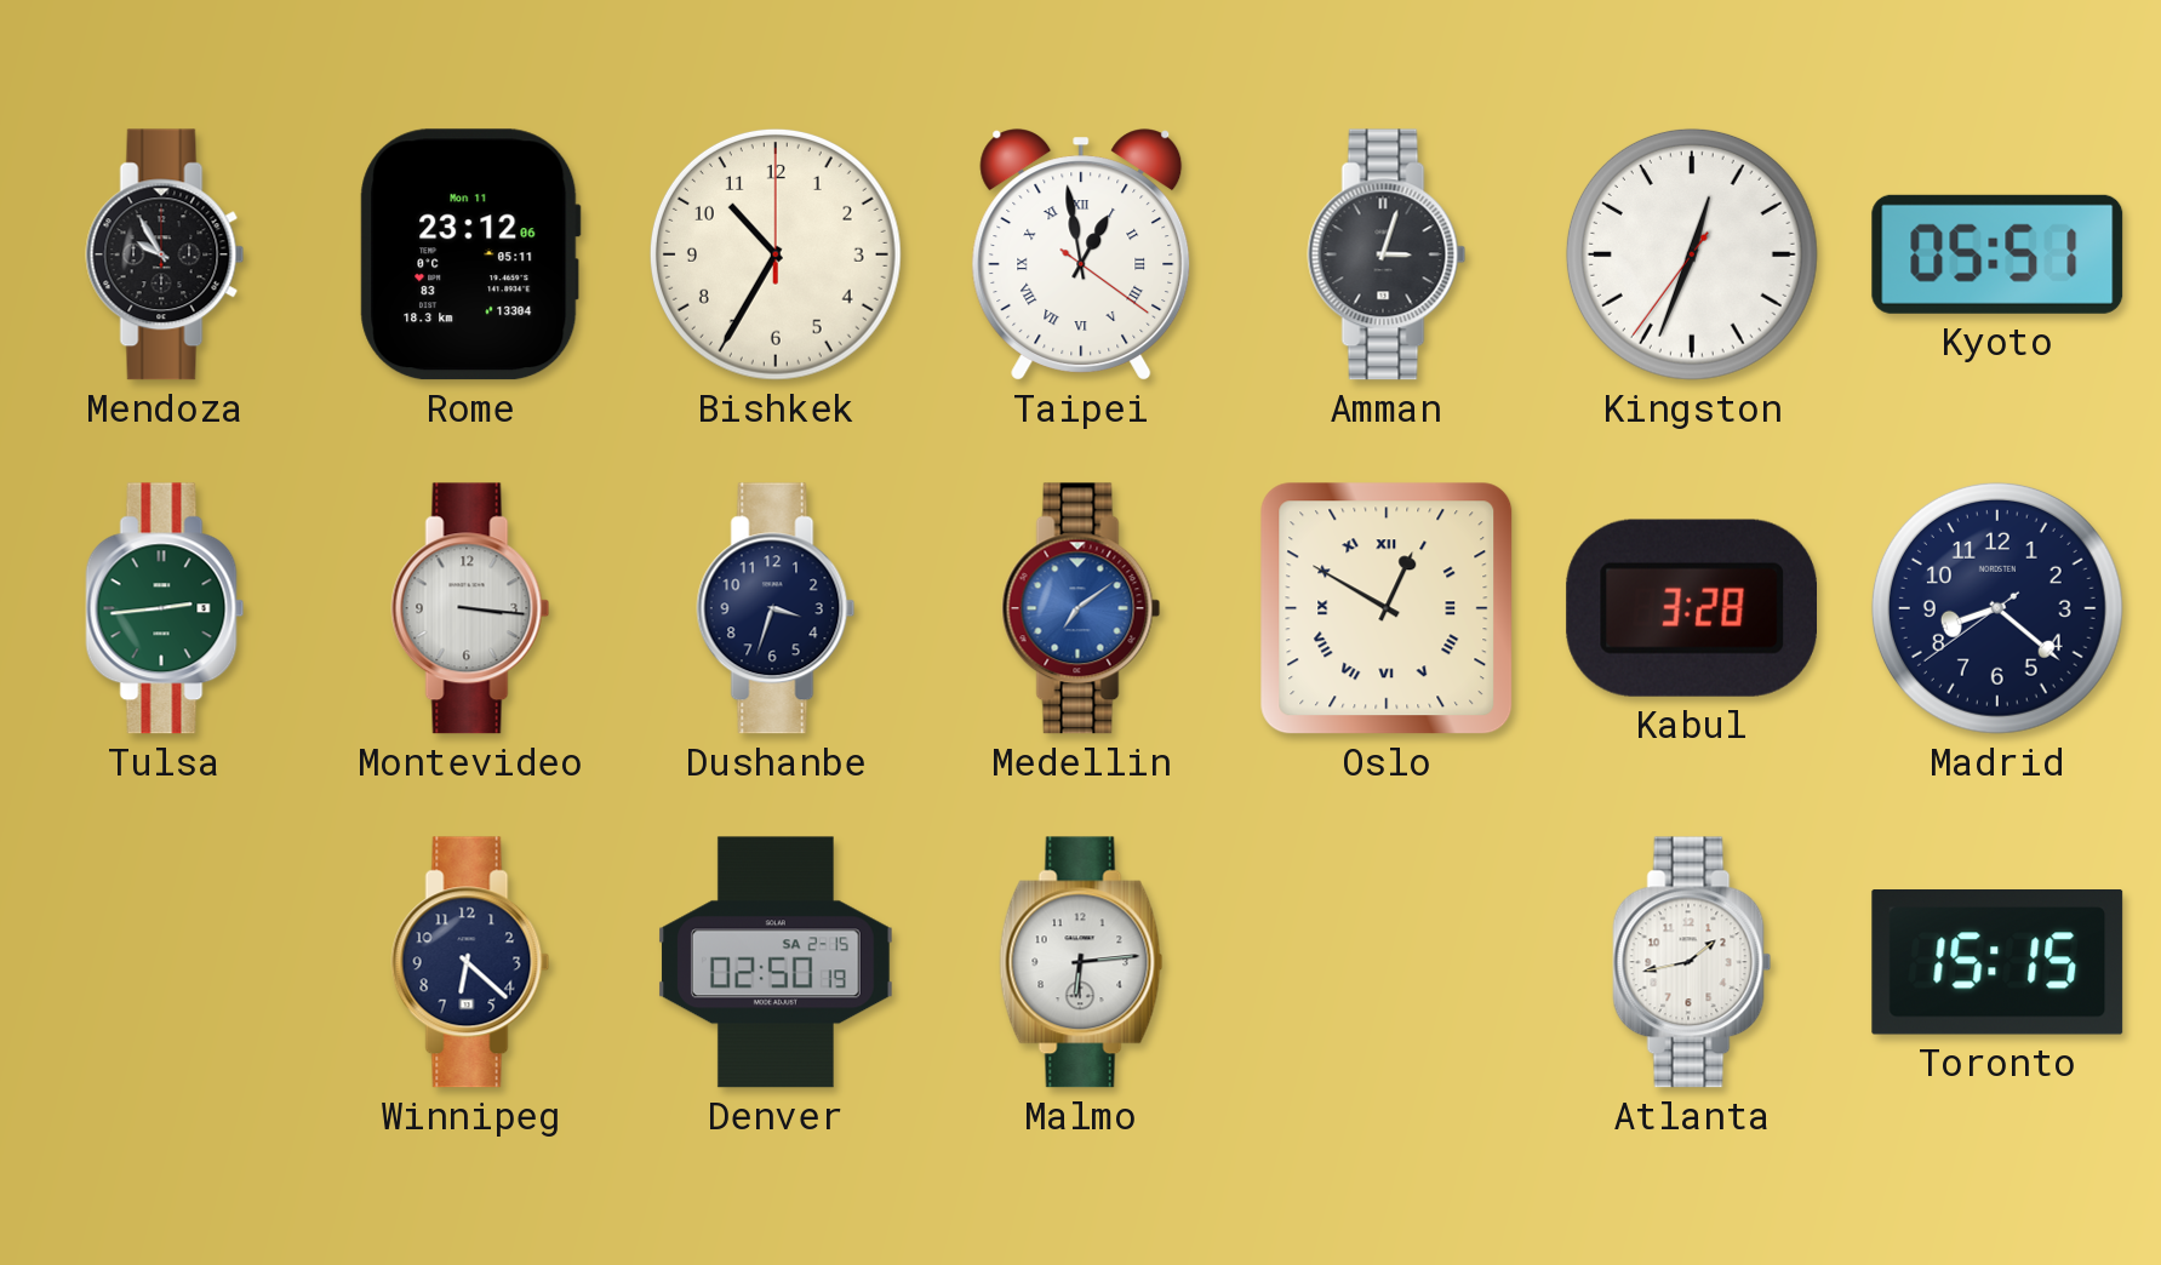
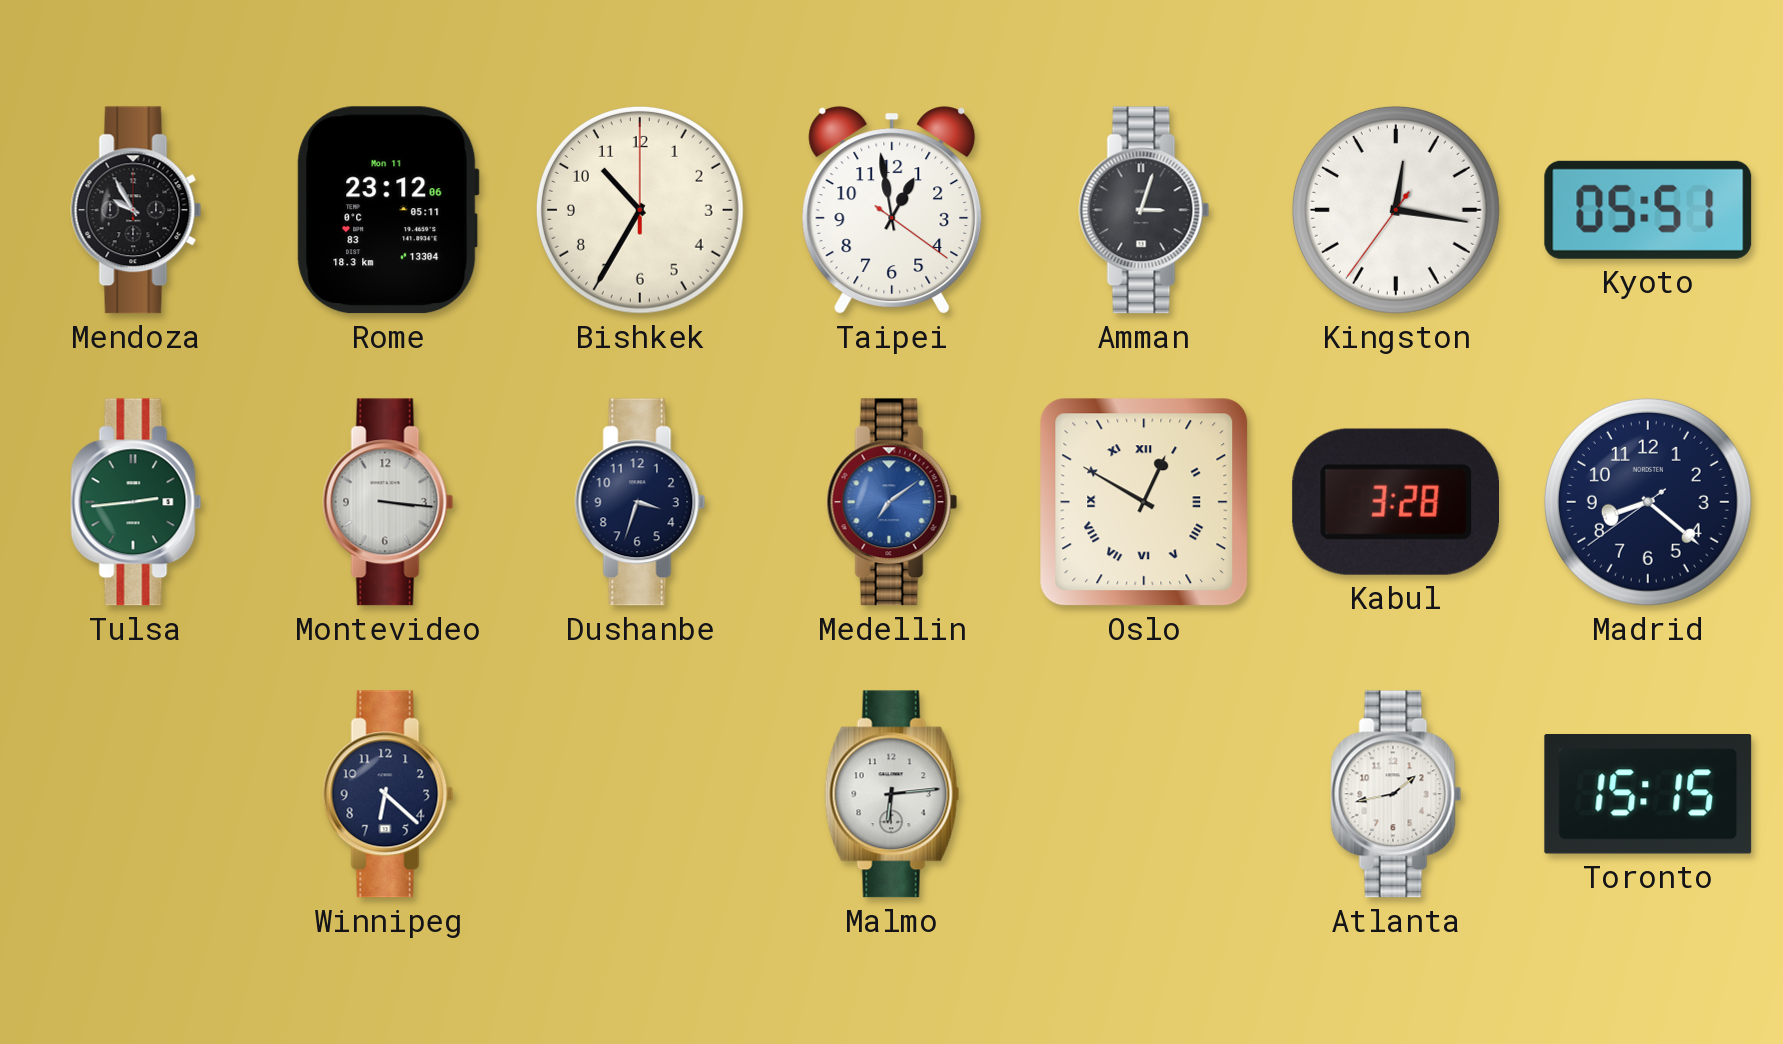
Taipei numerals: Roman -> Arabic
Kingston: 12:33 -> 12:16
Denver: 02:50 -> none
